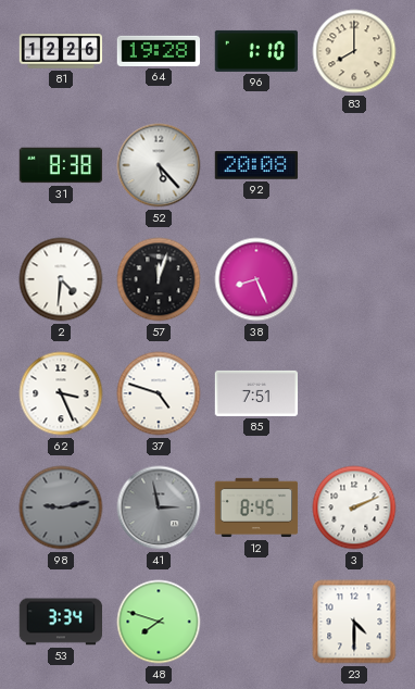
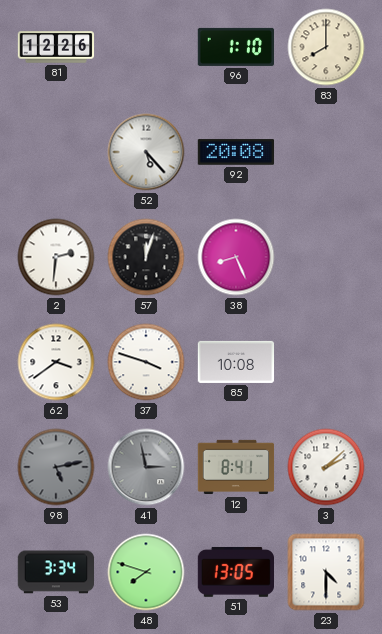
64: 19:28 -> none
31: 8:38 -> none
2: 4:31 -> 2:31
62: 3:26 -> 3:39
37: 4:48 -> 3:48
85: 7:51 -> 10:08
98: 9:13 -> 5:13
12: 8:45 -> 8:41
3: 2:11 -> 2:08
51: none -> 13:05
